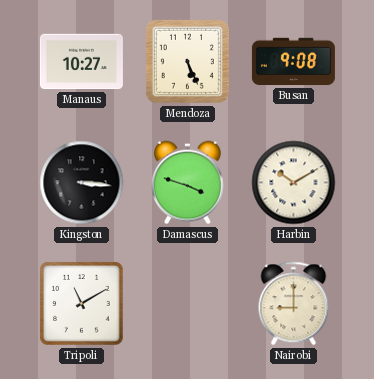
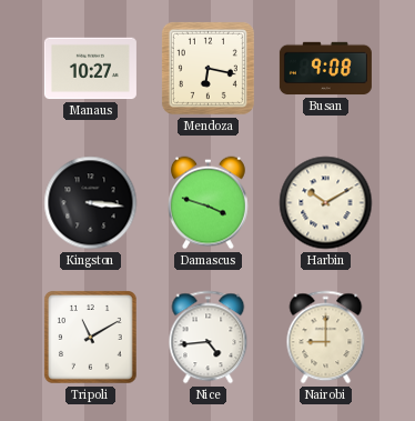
Mendoza: 5:26 -> 6:17
Nice: none -> 4:44
